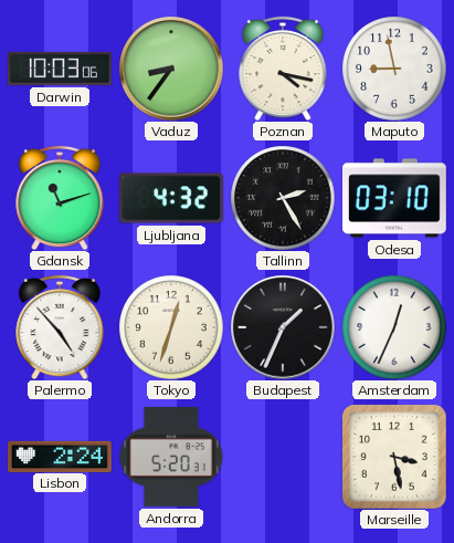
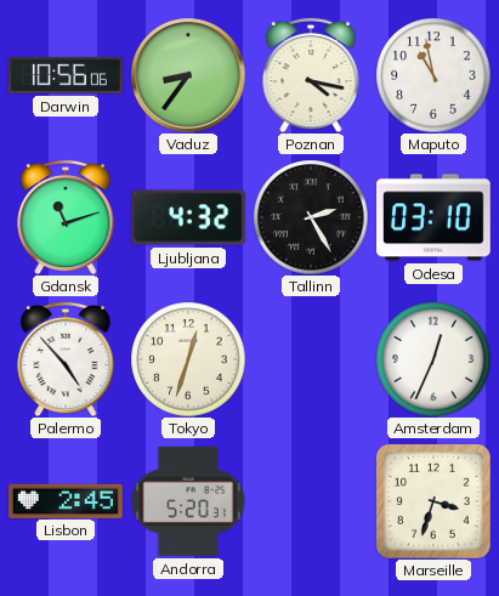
Darwin: 10:03 -> 10:56
Maputo: 8:58 -> 10:58
Budapest: 1:34 -> none
Lisbon: 2:24 -> 2:45
Marseille: 3:28 -> 3:33
